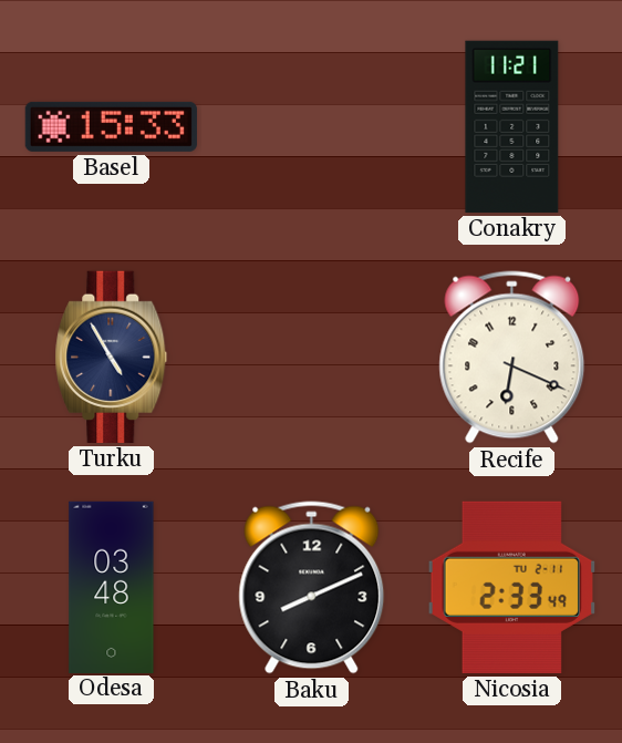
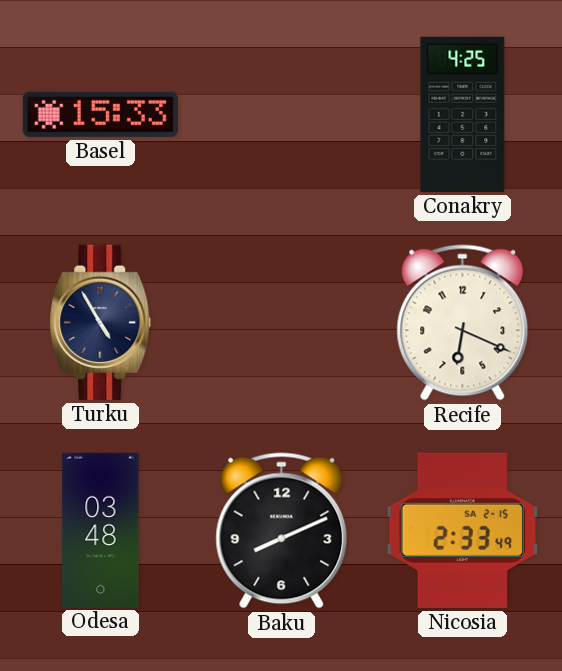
Conakry: 11:21 -> 4:25
Nicosia date: TU 2-11 -> SA 2-15
